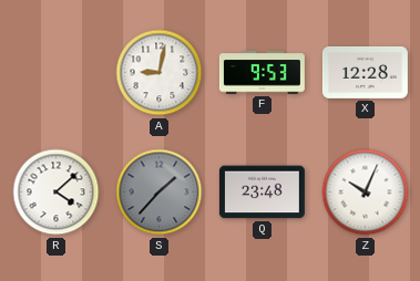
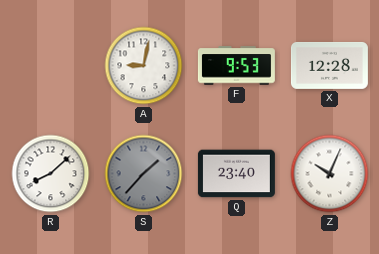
R: 4:08 -> 8:08
Q: 23:48 -> 23:40
